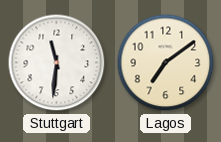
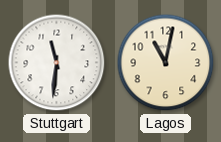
Lagos: 7:09 -> 11:02
